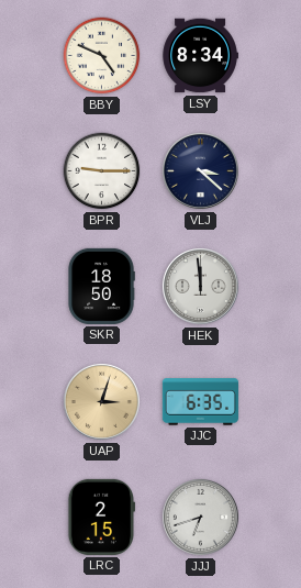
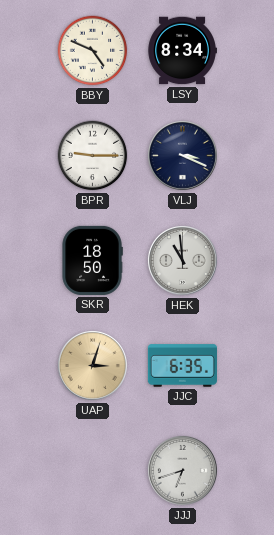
VLJ: 3:22 -> 3:19
HEK: 11:59 -> 10:59
LRC: 2:15 -> none
